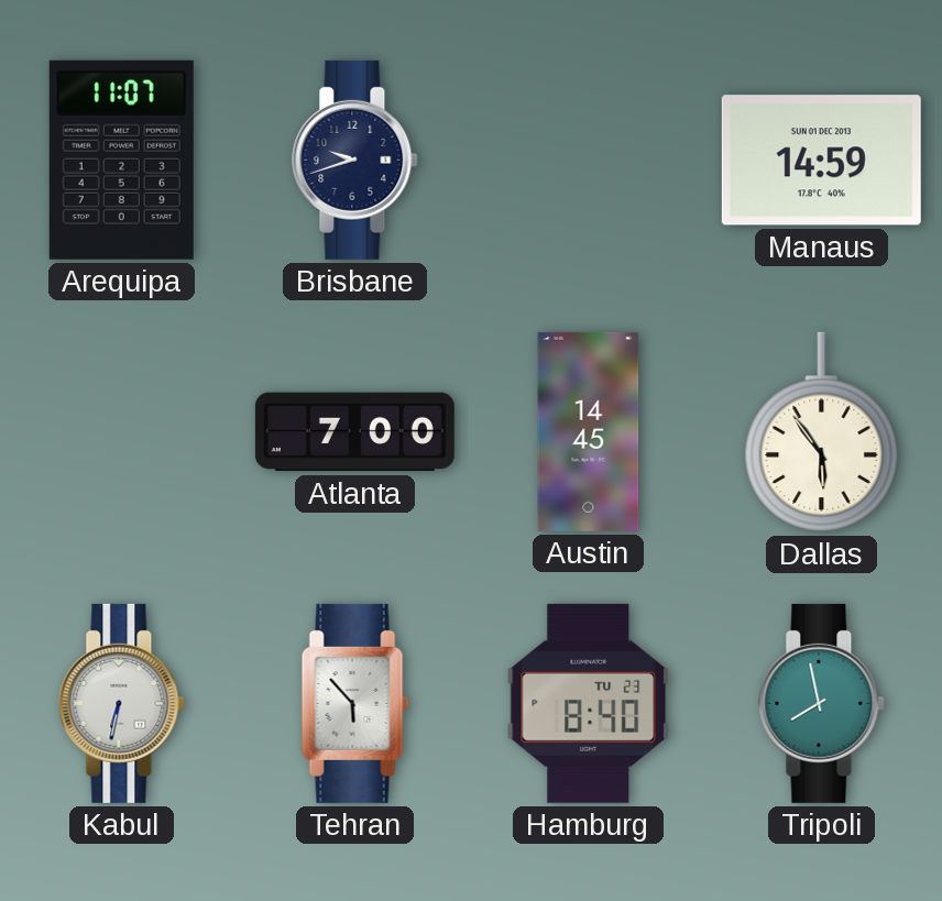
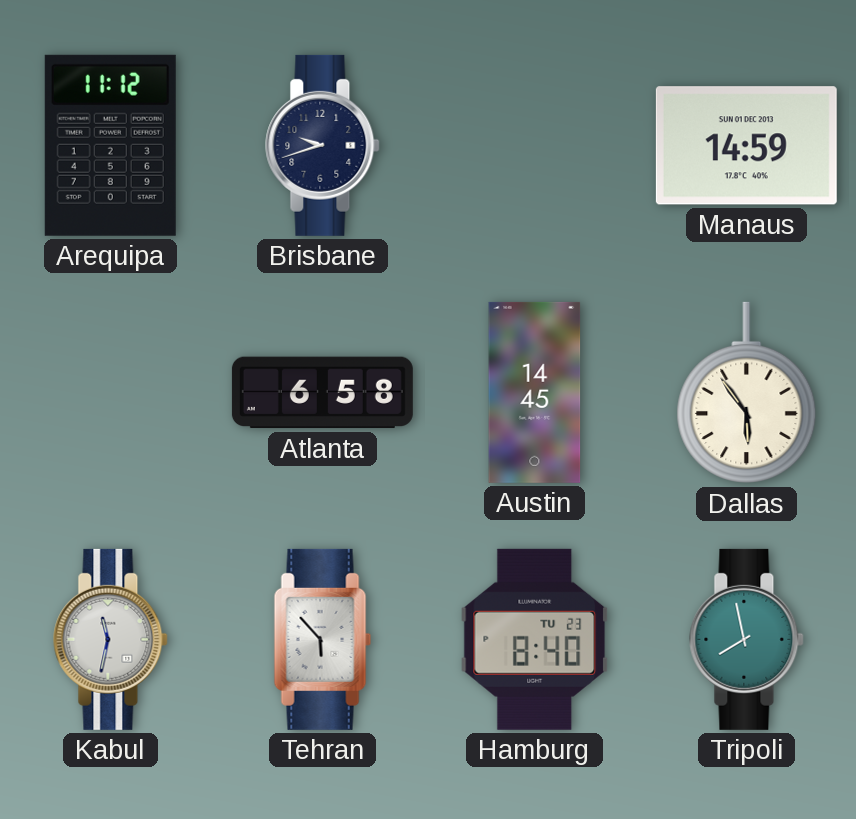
Arequipa: 11:07 -> 11:12
Atlanta: 7:00 -> 6:58
Kabul: 6:32 -> 11:32
